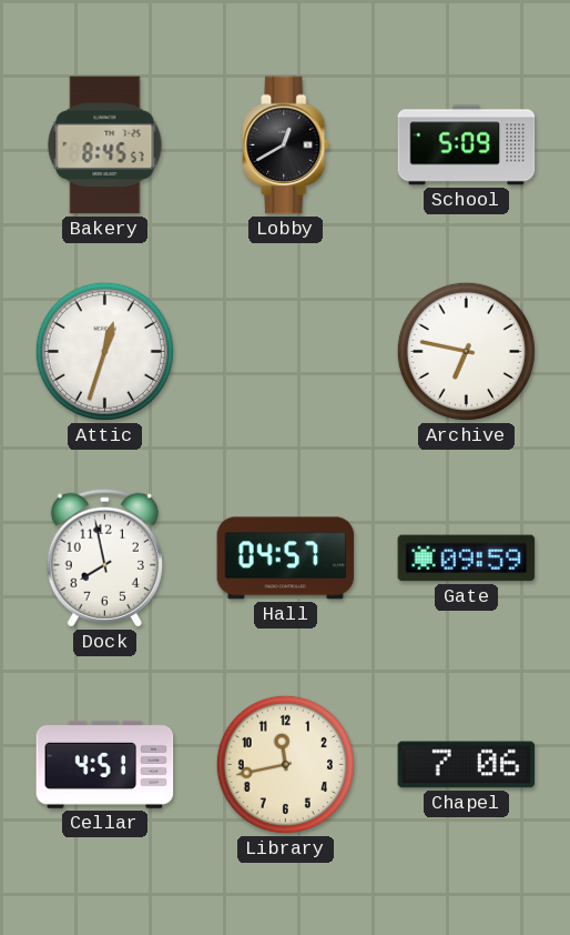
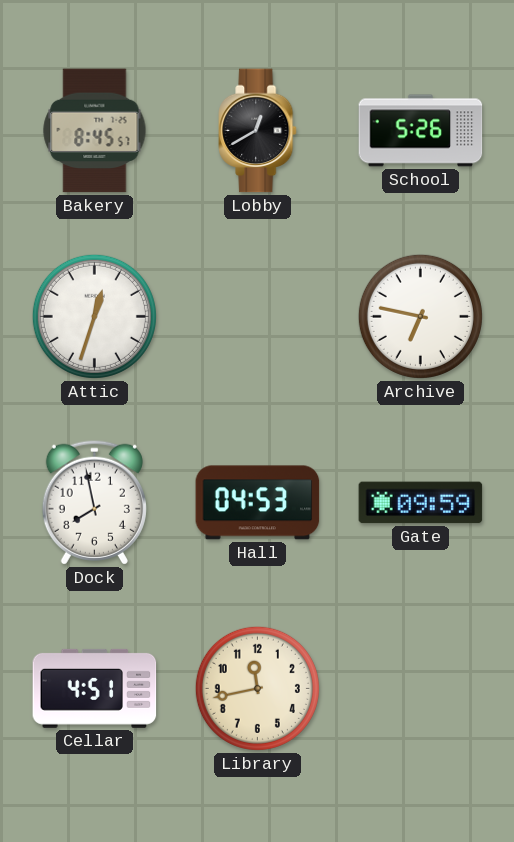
School: 5:09 -> 5:26
Hall: 04:57 -> 04:53
Chapel: 7:06 -> none
